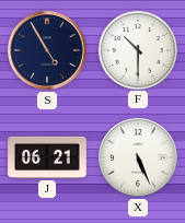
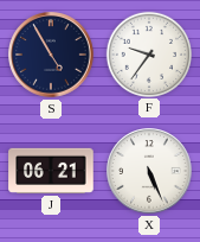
F: 10:30 -> 9:36
